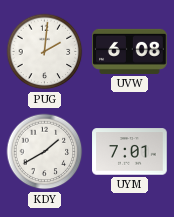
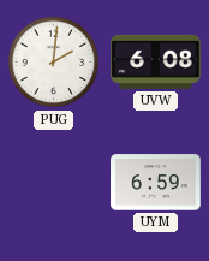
KDY: 1:40 -> none
UYM: 7:01 -> 6:59
